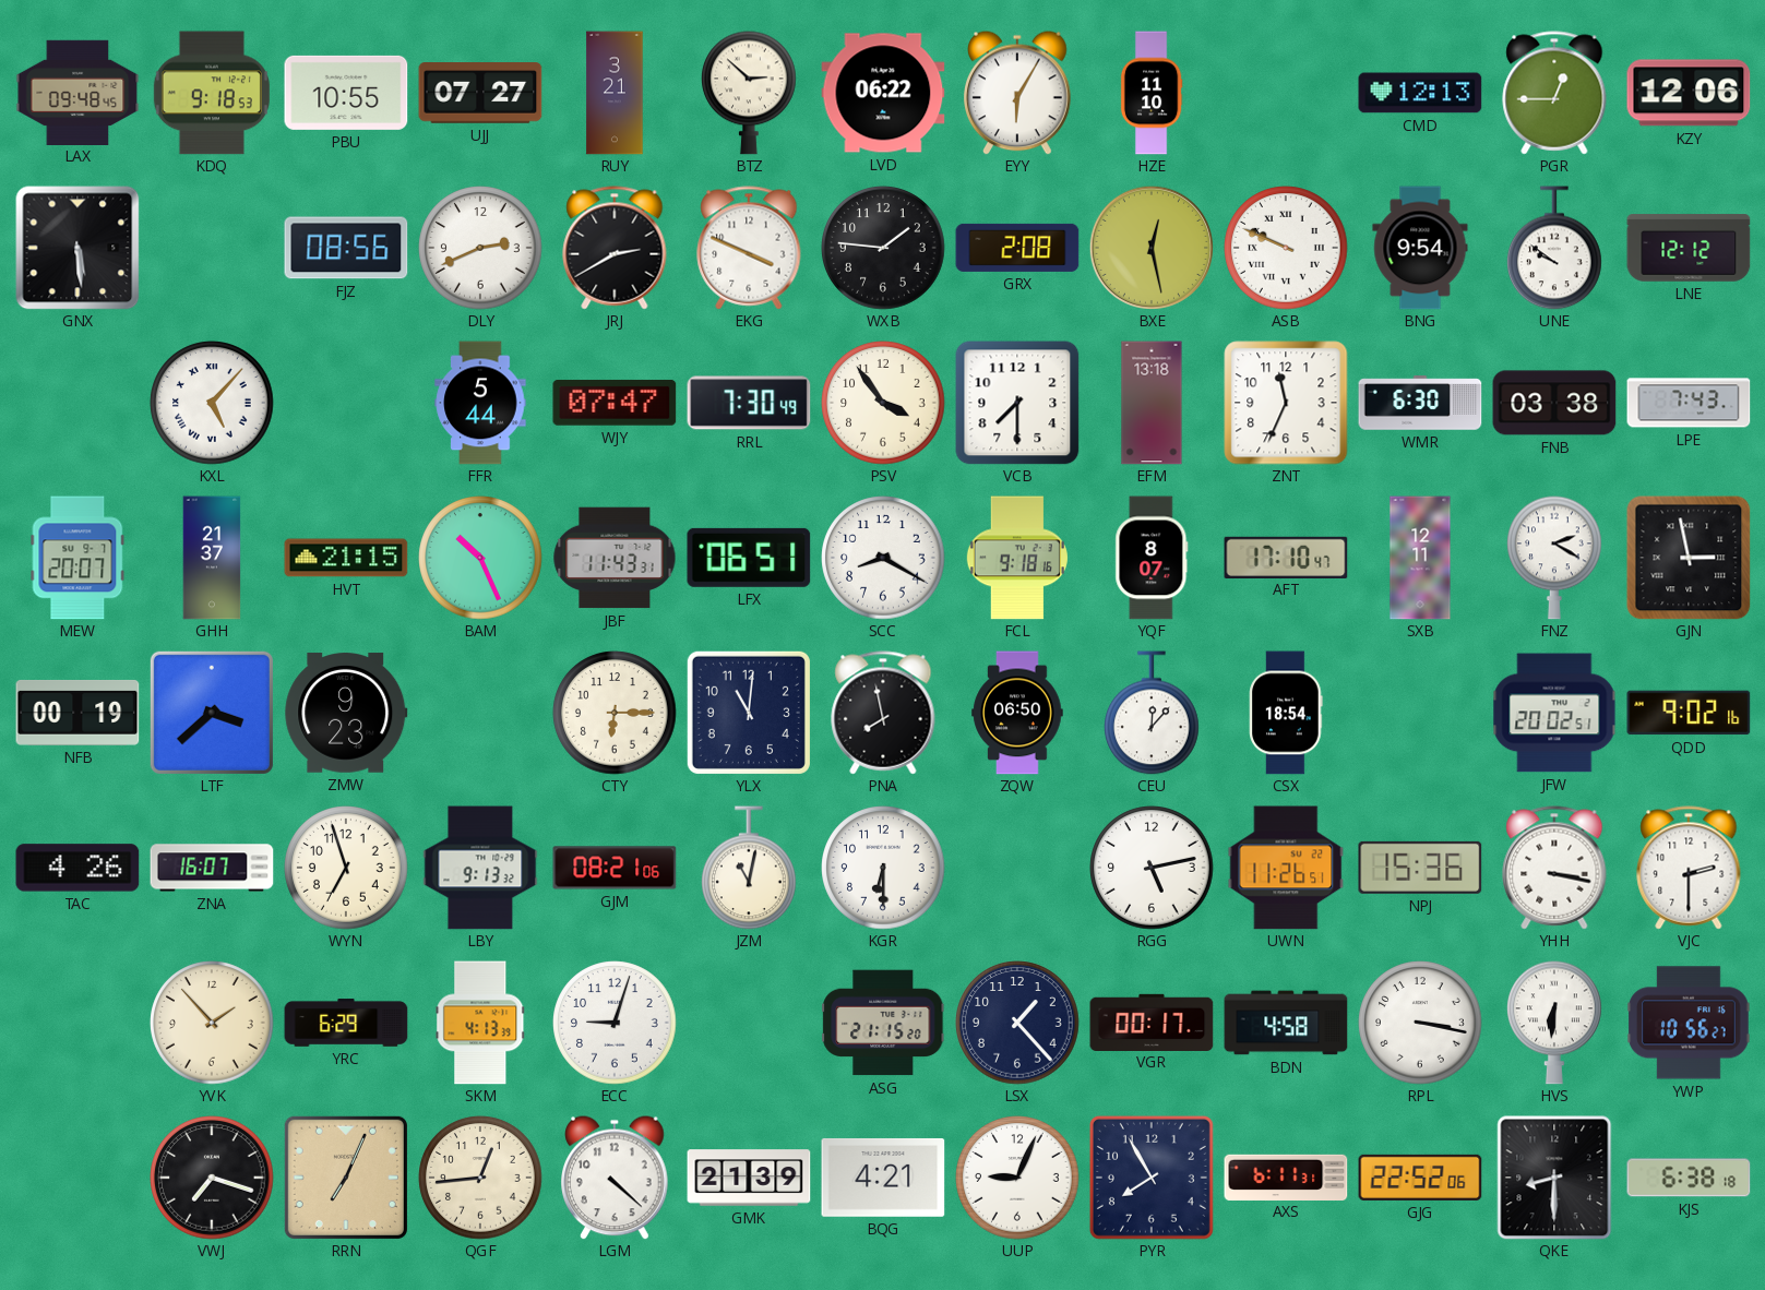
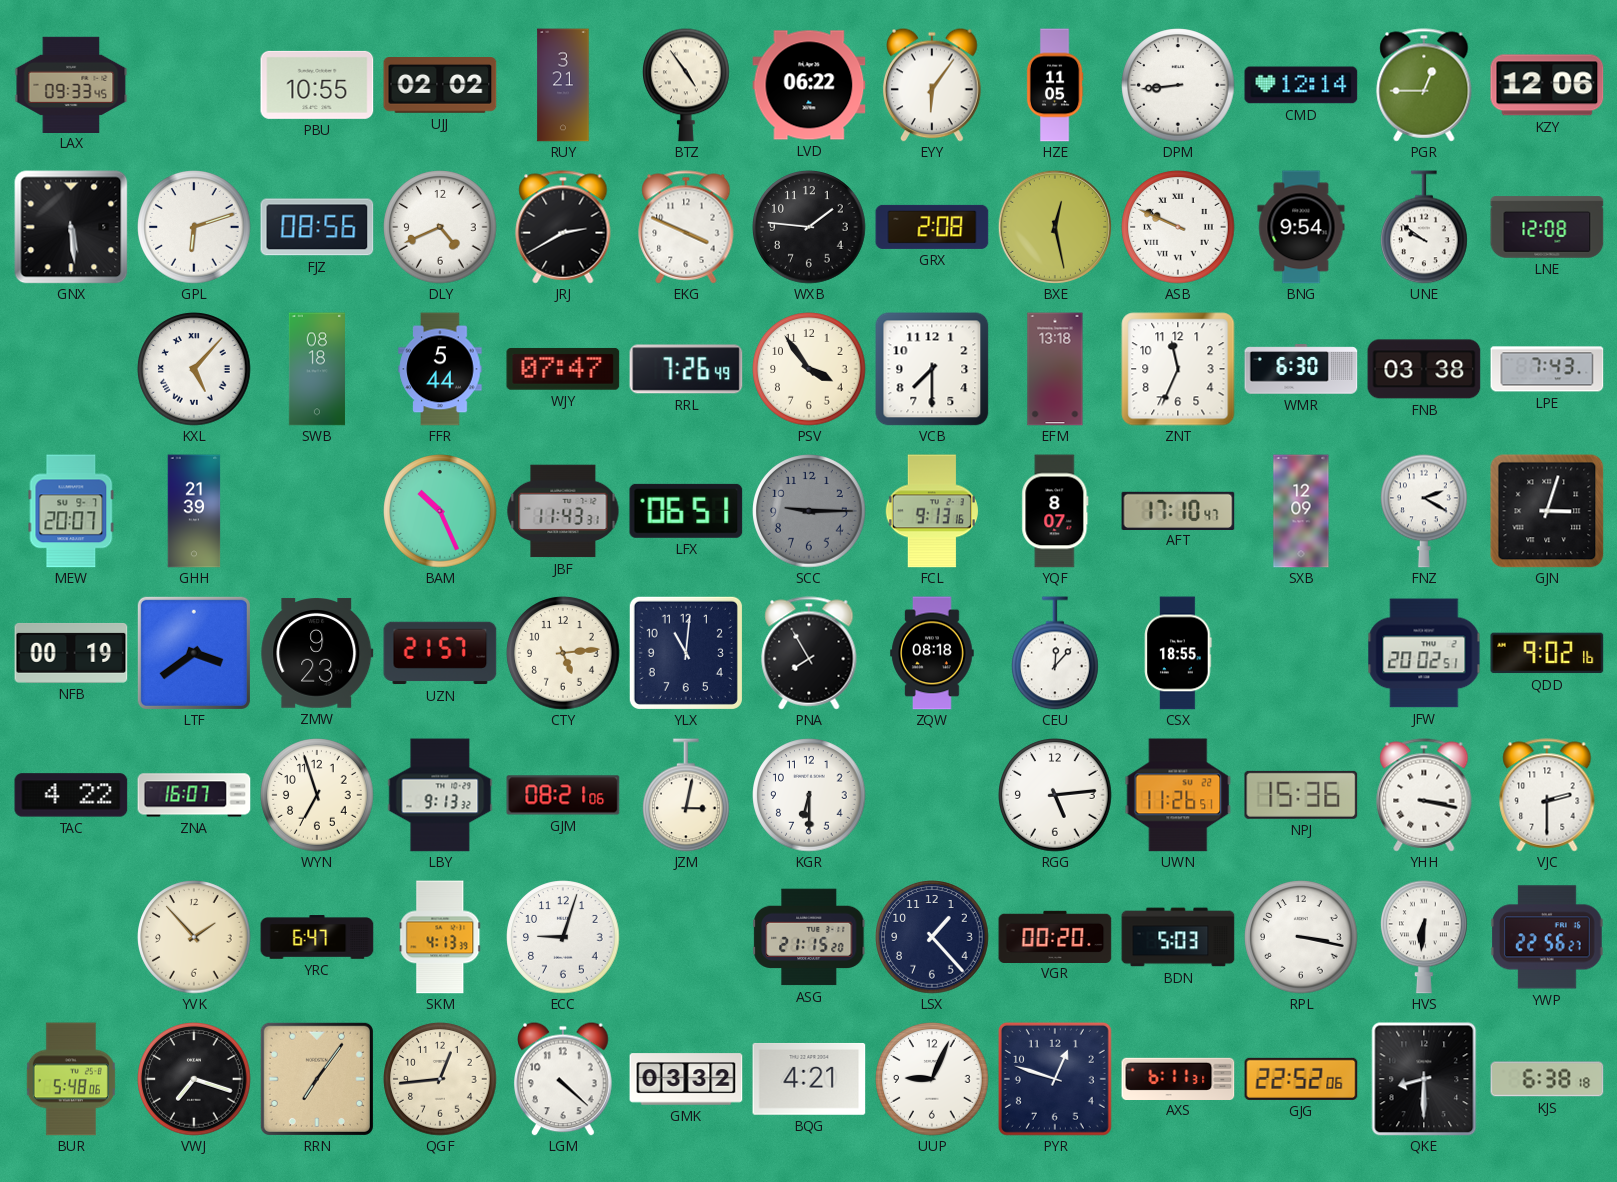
LAX: 09:48 -> 09:33
KDQ: 9:18 -> none
UJJ: 07:27 -> 02:02
BTZ: 2:52 -> 4:54
EYY: 6:05 -> 6:06
HZE: 11:10 -> 11:05
DPM: none -> 8:44
CMD: 12:13 -> 12:14
GPL: none -> 6:12
DLY: 2:41 -> 4:41
LNE: 12:12 -> 12:08
SWB: none -> 08:18
RRL: 7:30 -> 7:26
GHH: 21:37 -> 21:39
HVT: 21:15 -> none
SCC: 8:20 -> 9:15
SCC dial: white -> grey
FCL: 9:18 -> 9:13
SXB: 12:11 -> 12:09
GJN: 2:58 -> 3:03
LTF: 3:38 -> 3:39
UZN: none -> 21:57
CTY: 6:15 -> 5:14
PNA: 7:58 -> 7:55
ZQW: 06:50 -> 08:18
CSX: 18:54 -> 18:55
TAC: 4:26 -> 4:22
JZM: 11:02 -> 3:02
RGG: 5:13 -> 5:14
YRC: 6:29 -> 6:47
VGR: 00:17 -> 00:20
BDN: 4:58 -> 5:03
YWP: 10:56 -> 22:56
BUR: none -> 5:48
RRN: 7:04 -> 7:06
GMK: 21:39 -> 03:32
PYR: 7:55 -> 12:48
